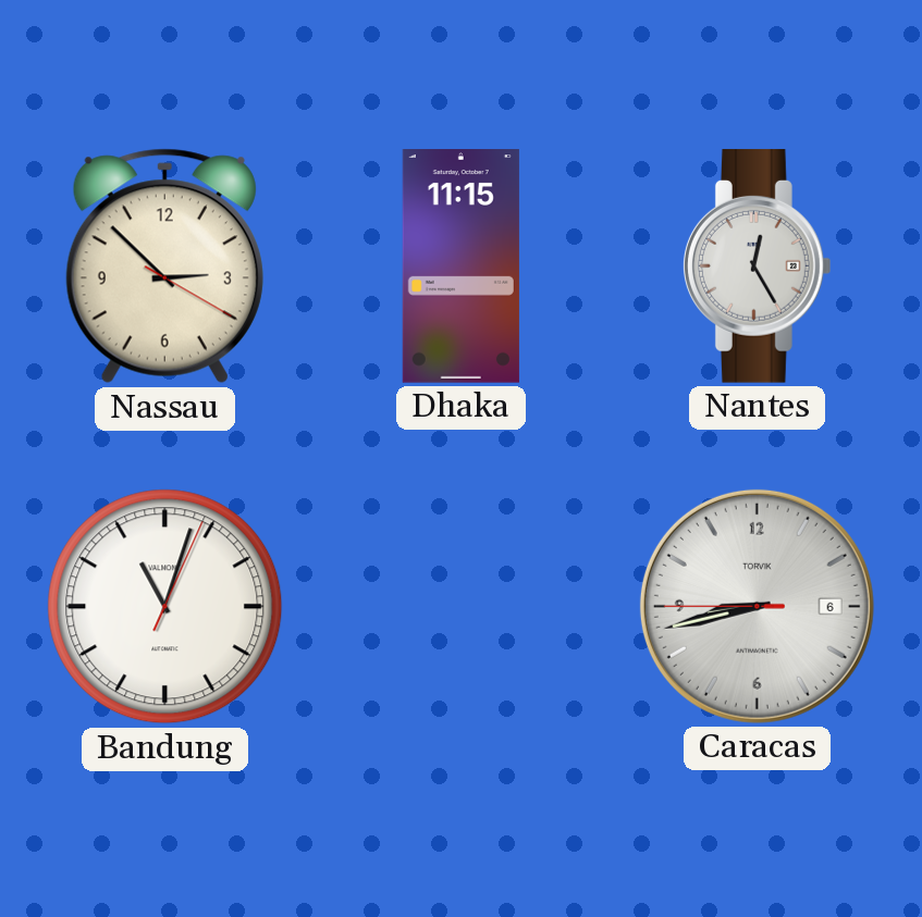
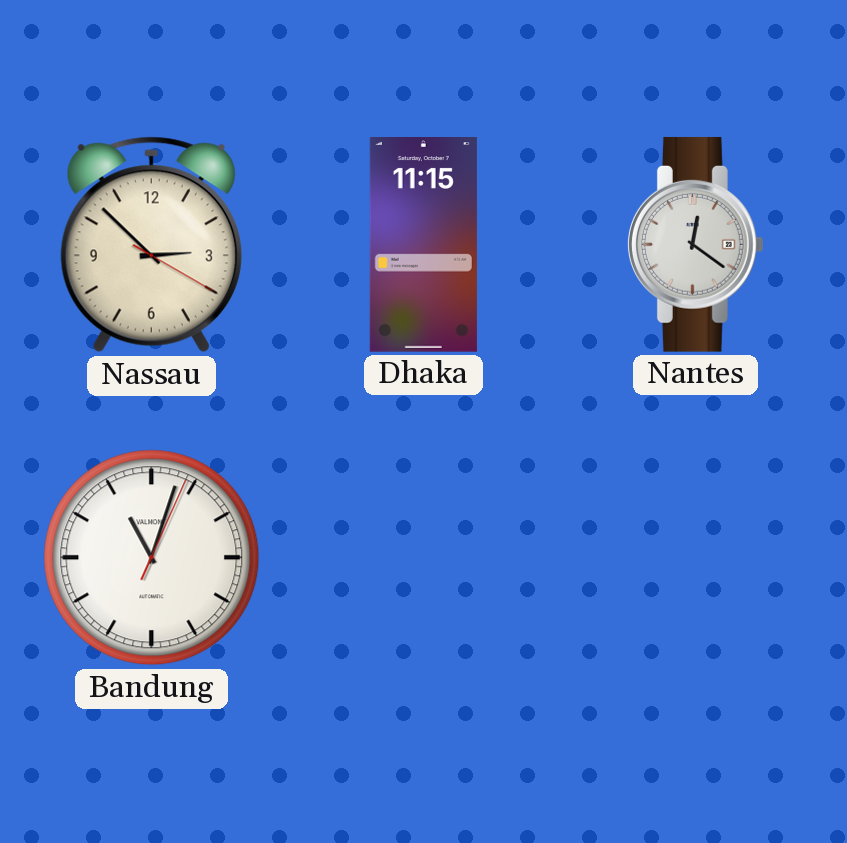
Nantes: 12:25 -> 12:21
Caracas: 8:42 -> none
